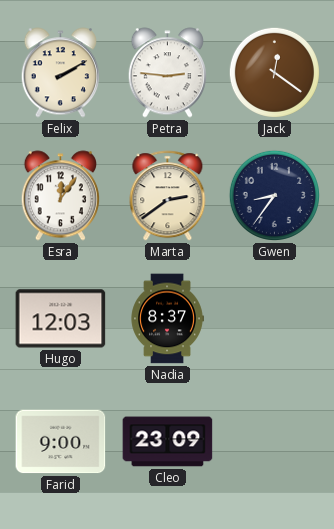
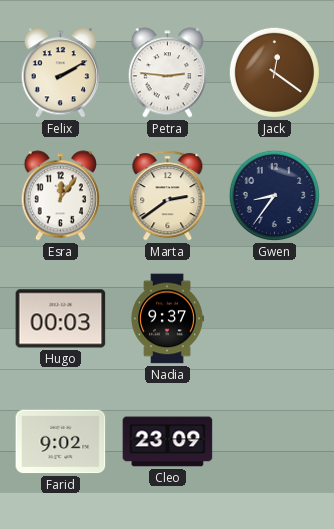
Hugo: 12:03 -> 00:03
Nadia: 8:37 -> 9:37
Farid: 9:00 -> 9:02
